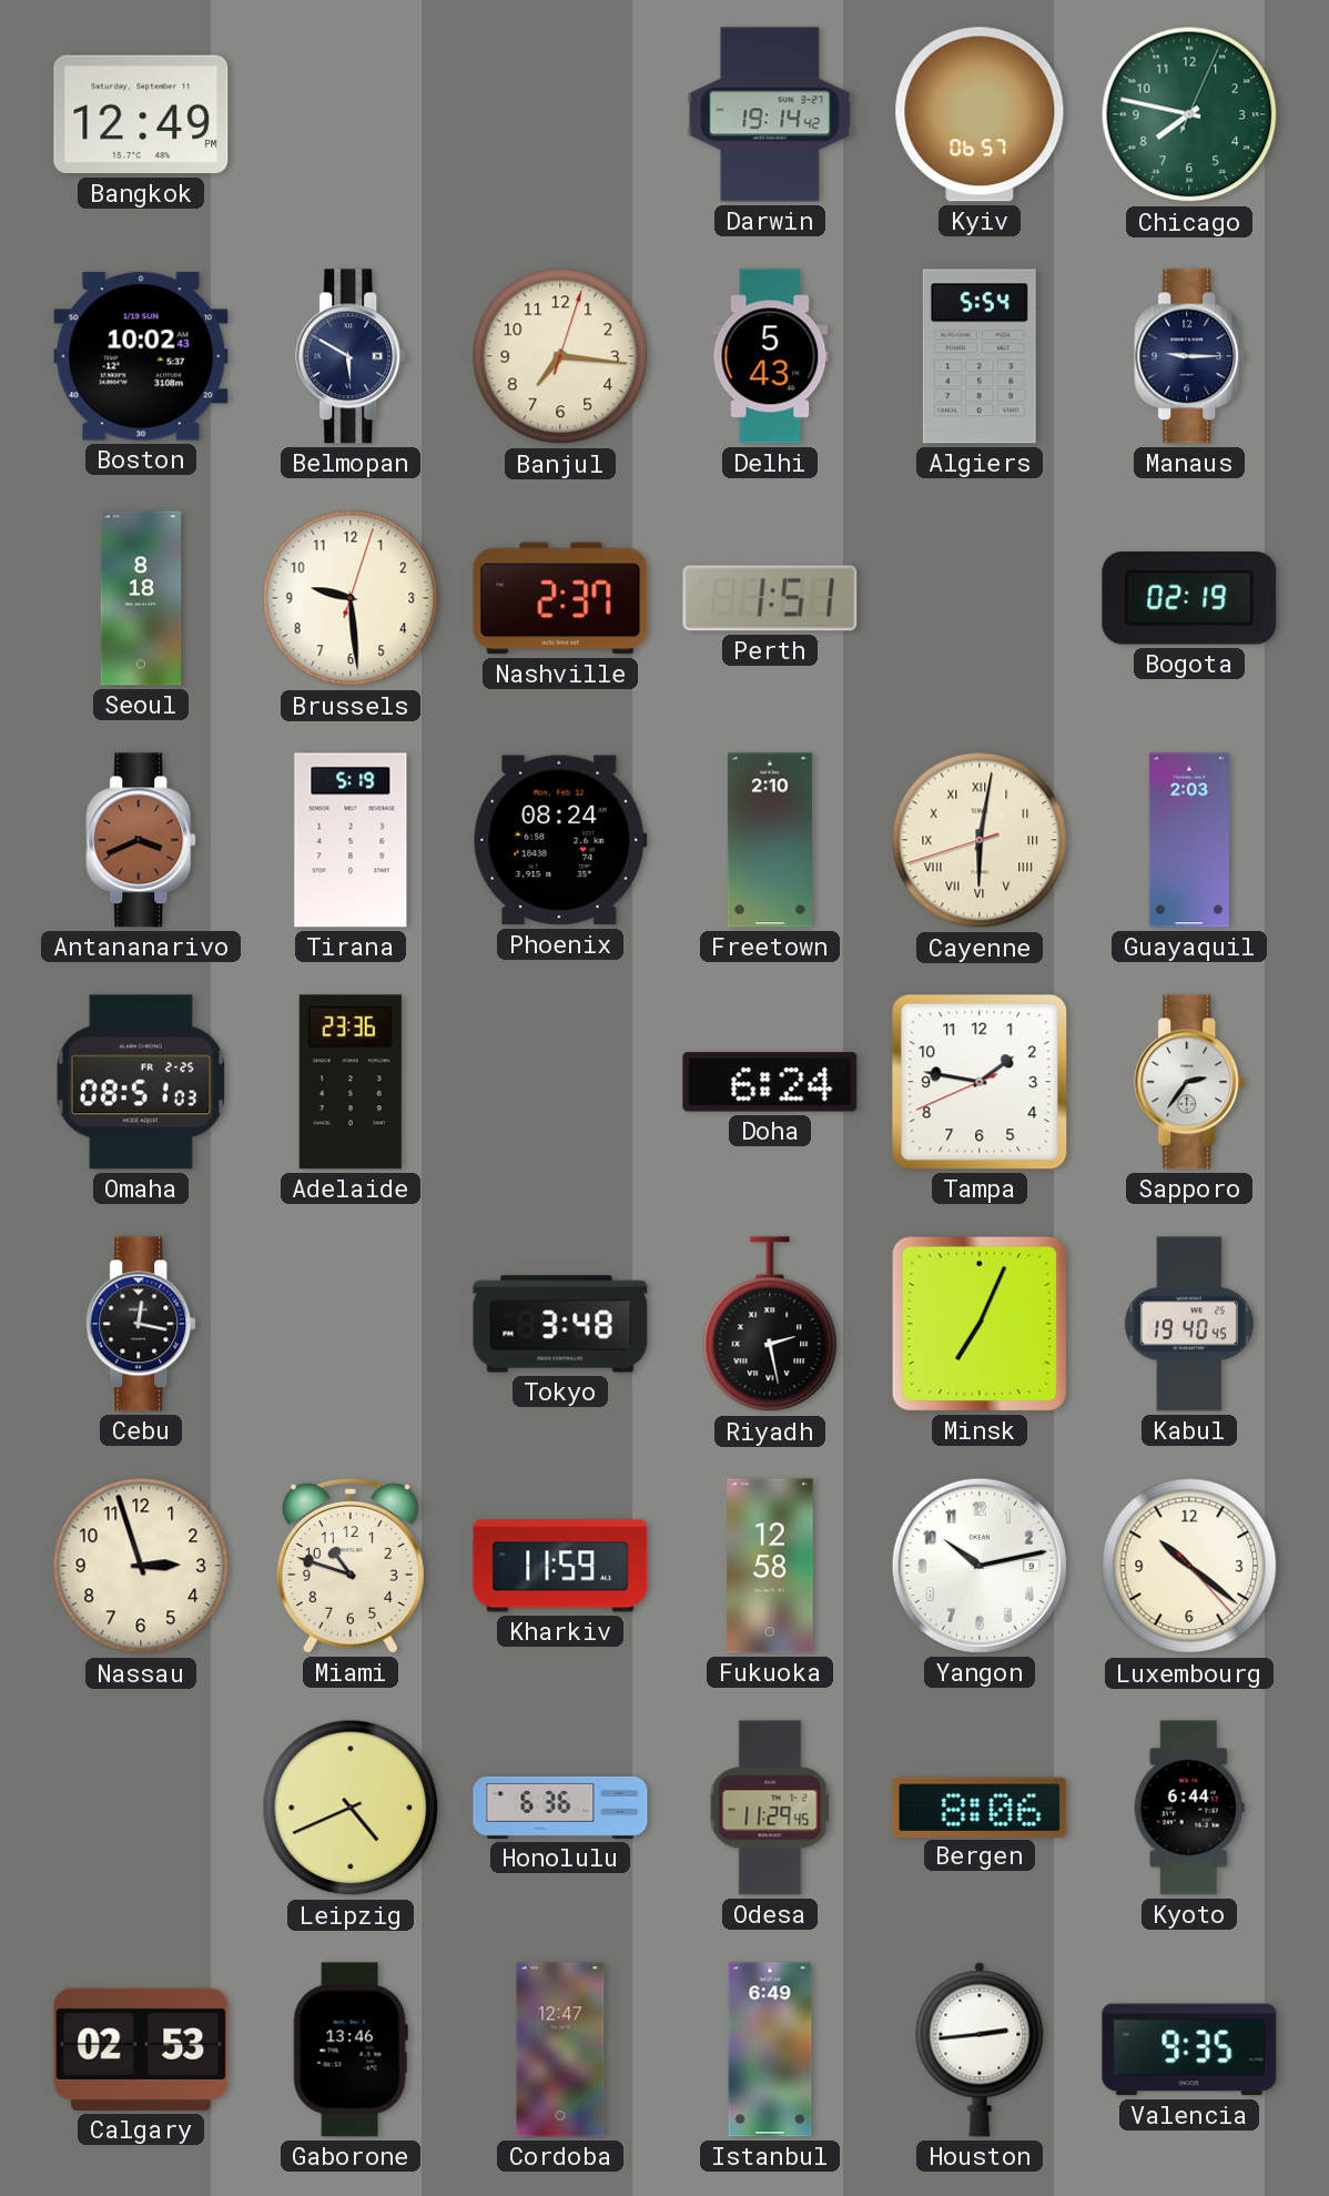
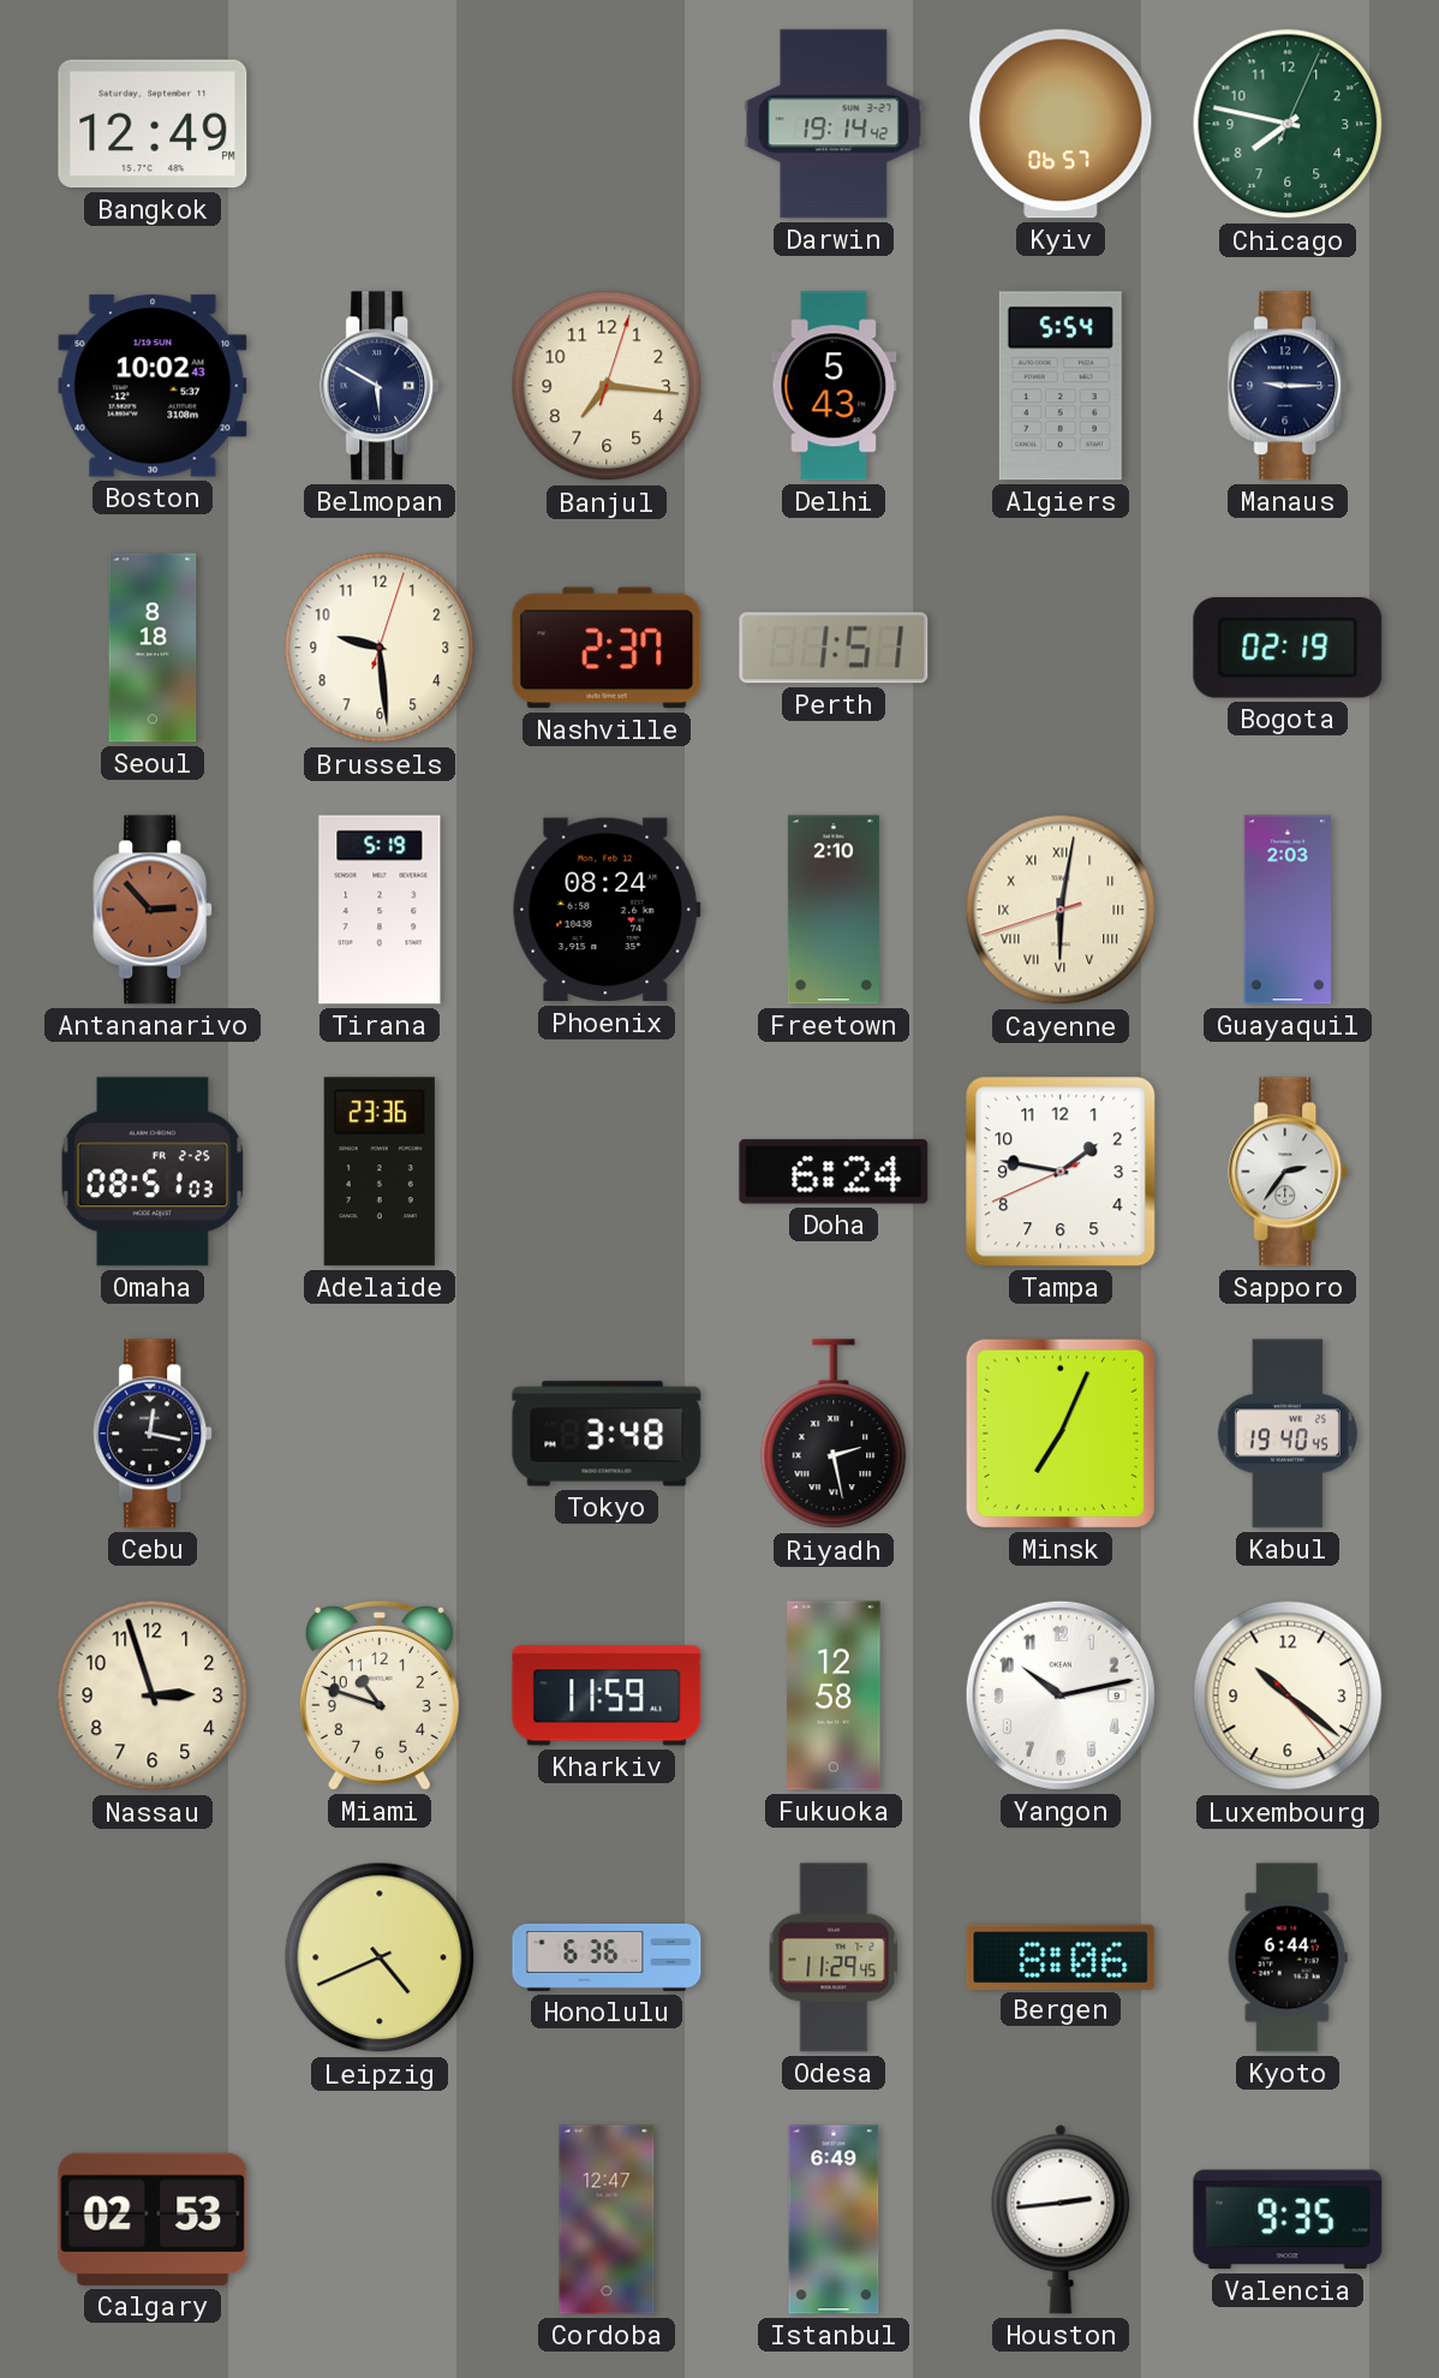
Antananarivo: 3:41 -> 2:53
Gaborone: 13:46 -> none
